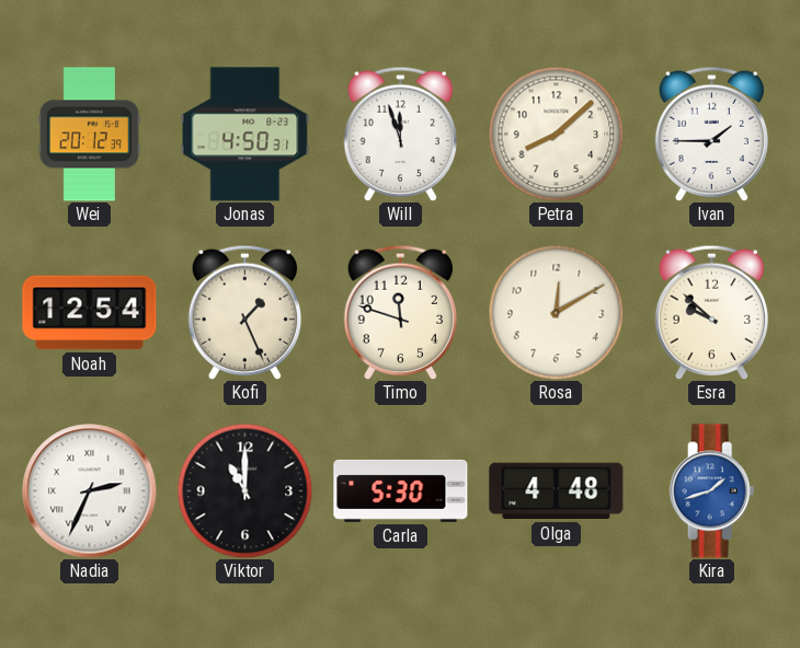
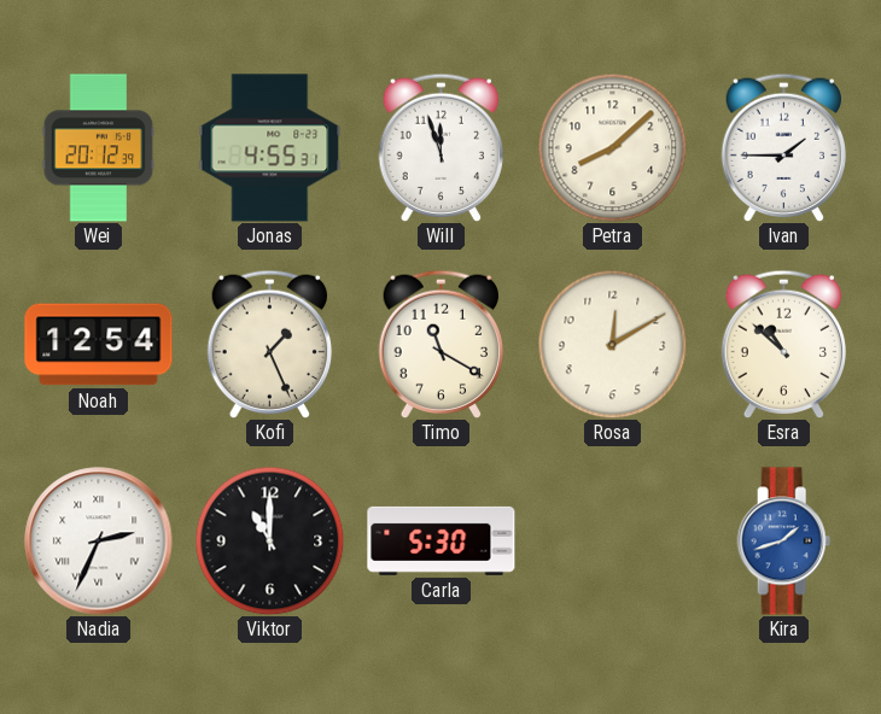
Jonas: 4:50 -> 4:55
Timo: 11:48 -> 11:20
Esra: 9:52 -> 10:52
Olga: 4:48 -> none
